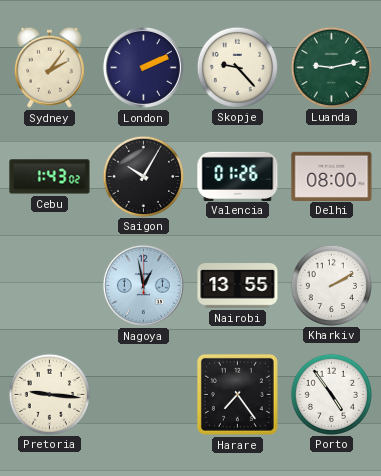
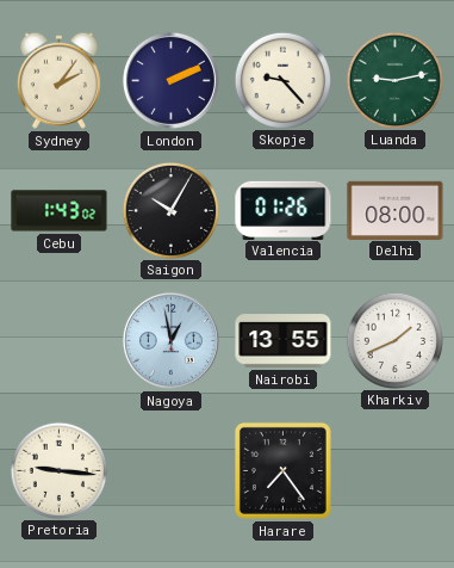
Kharkiv: 2:10 -> 1:41
Porto: 4:54 -> none
